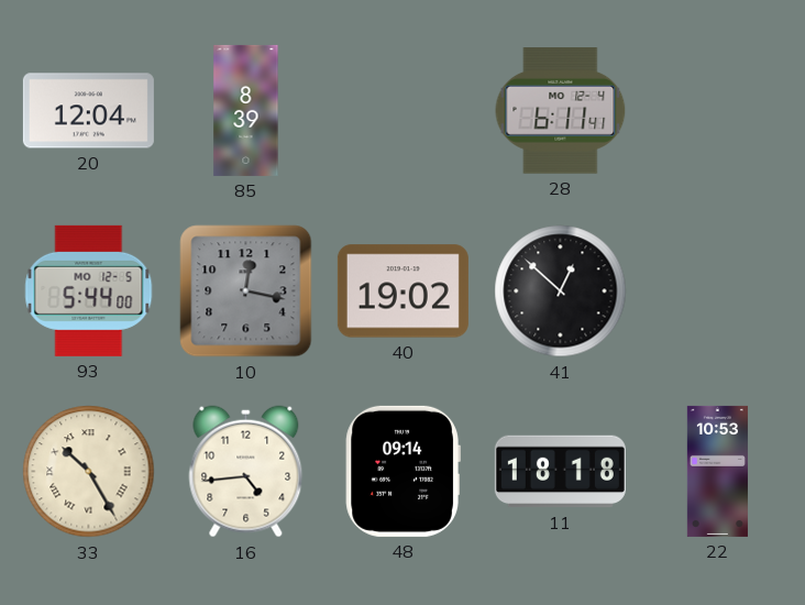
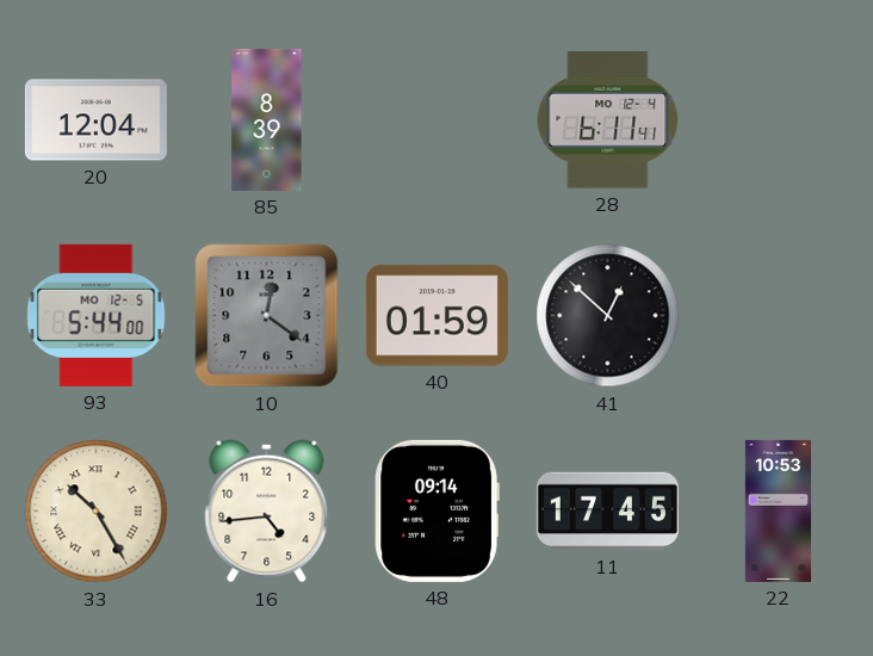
10: 12:17 -> 12:21
40: 19:02 -> 01:59
11: 18:18 -> 17:45
